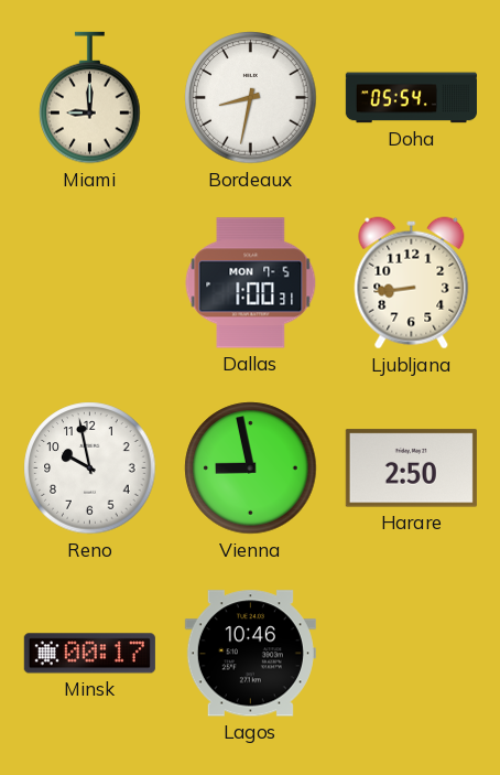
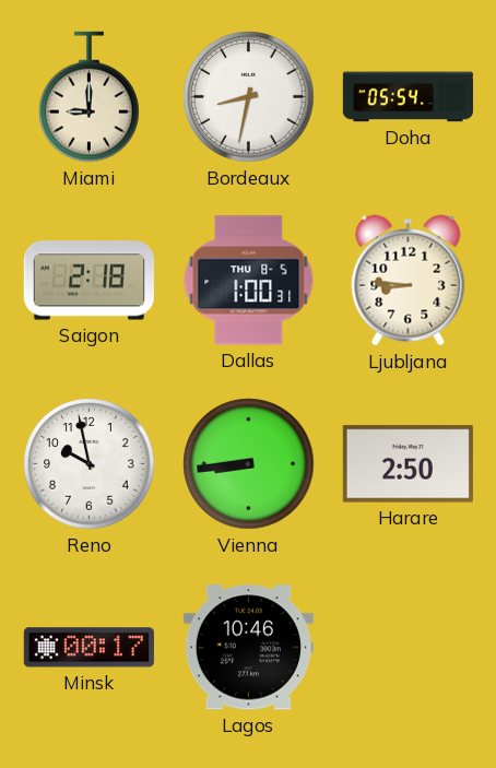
Saigon: none -> 2:18
Dallas date: MON 7-5 -> THU 8-5
Ljubljana: 8:44 -> 8:46
Vienna: 8:58 -> 8:44
